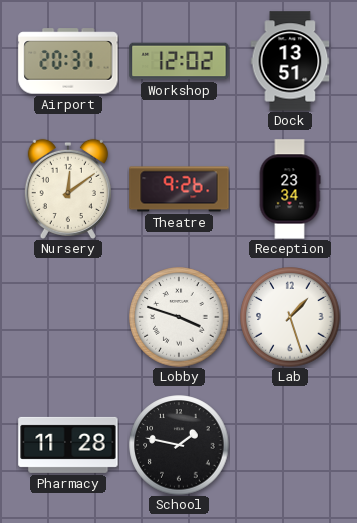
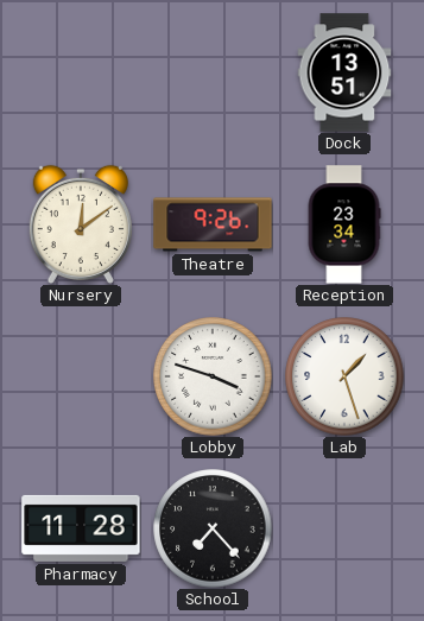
Airport: 20:31 -> none
Workshop: 12:02 -> none
School: 1:47 -> 7:23
